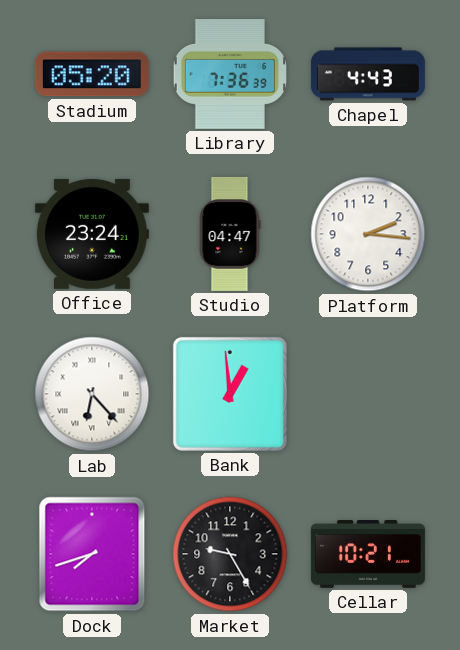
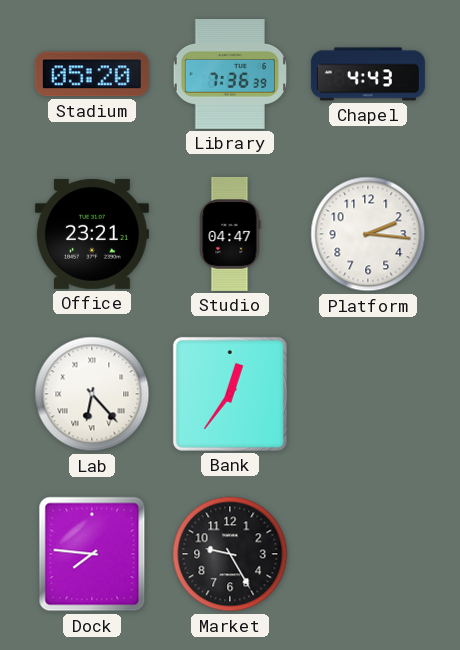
Office: 23:24 -> 23:21
Bank: 12:59 -> 12:36
Dock: 7:42 -> 7:46
Cellar: 10:21 -> none
